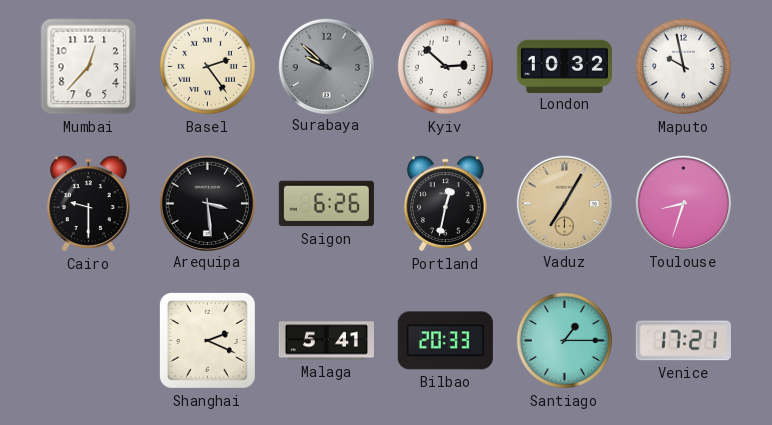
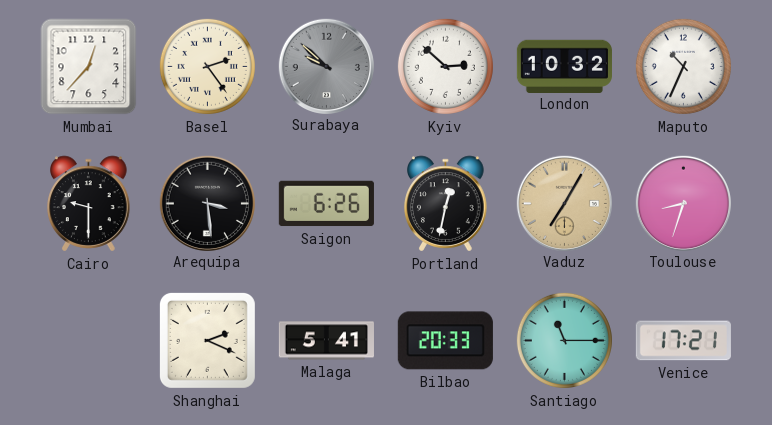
Maputo: 9:58 -> 10:34
Santiago: 1:15 -> 11:15
